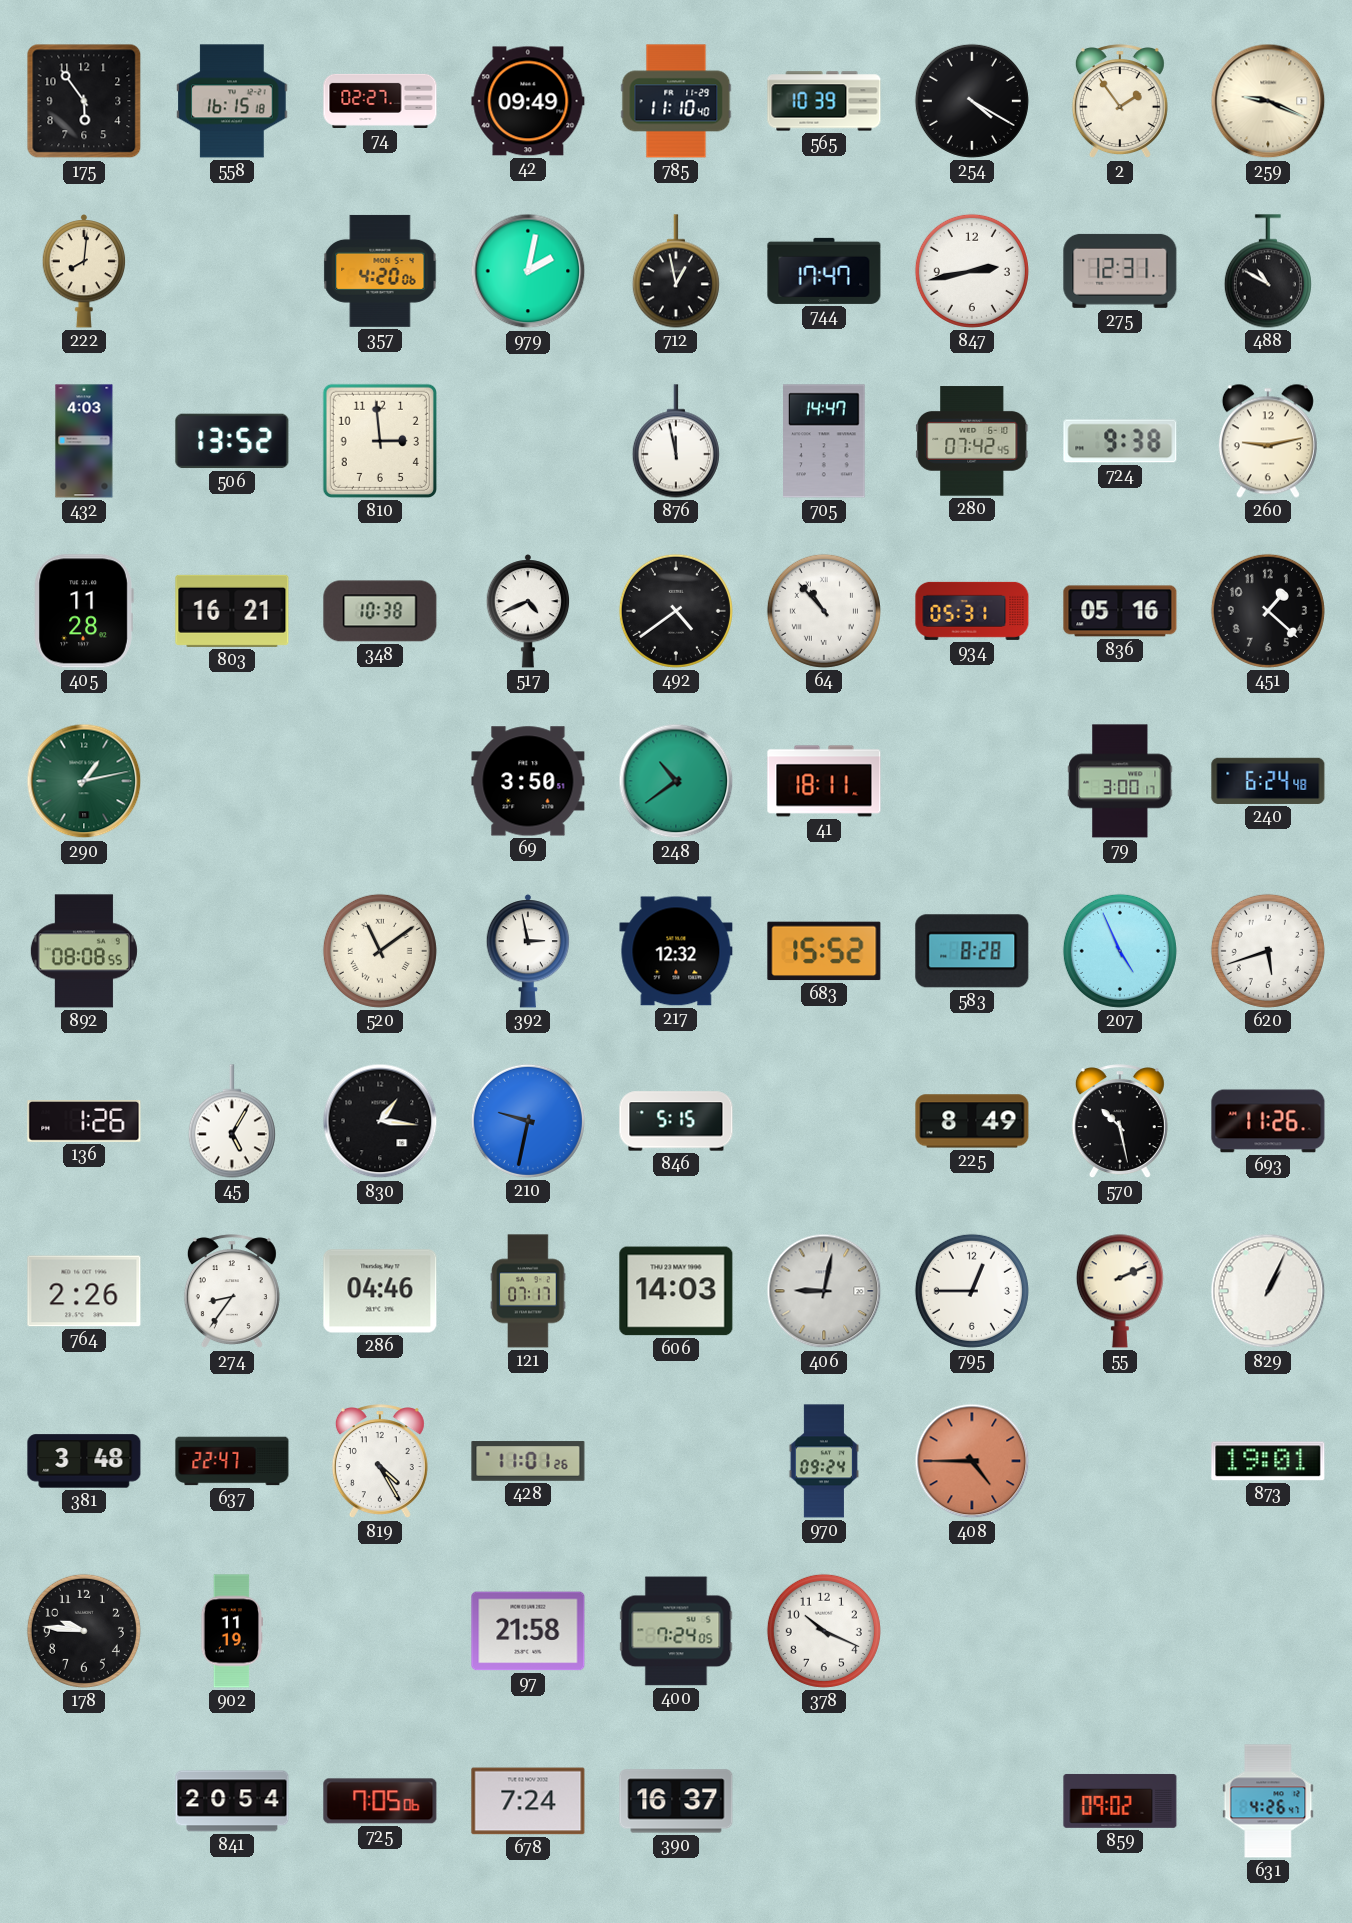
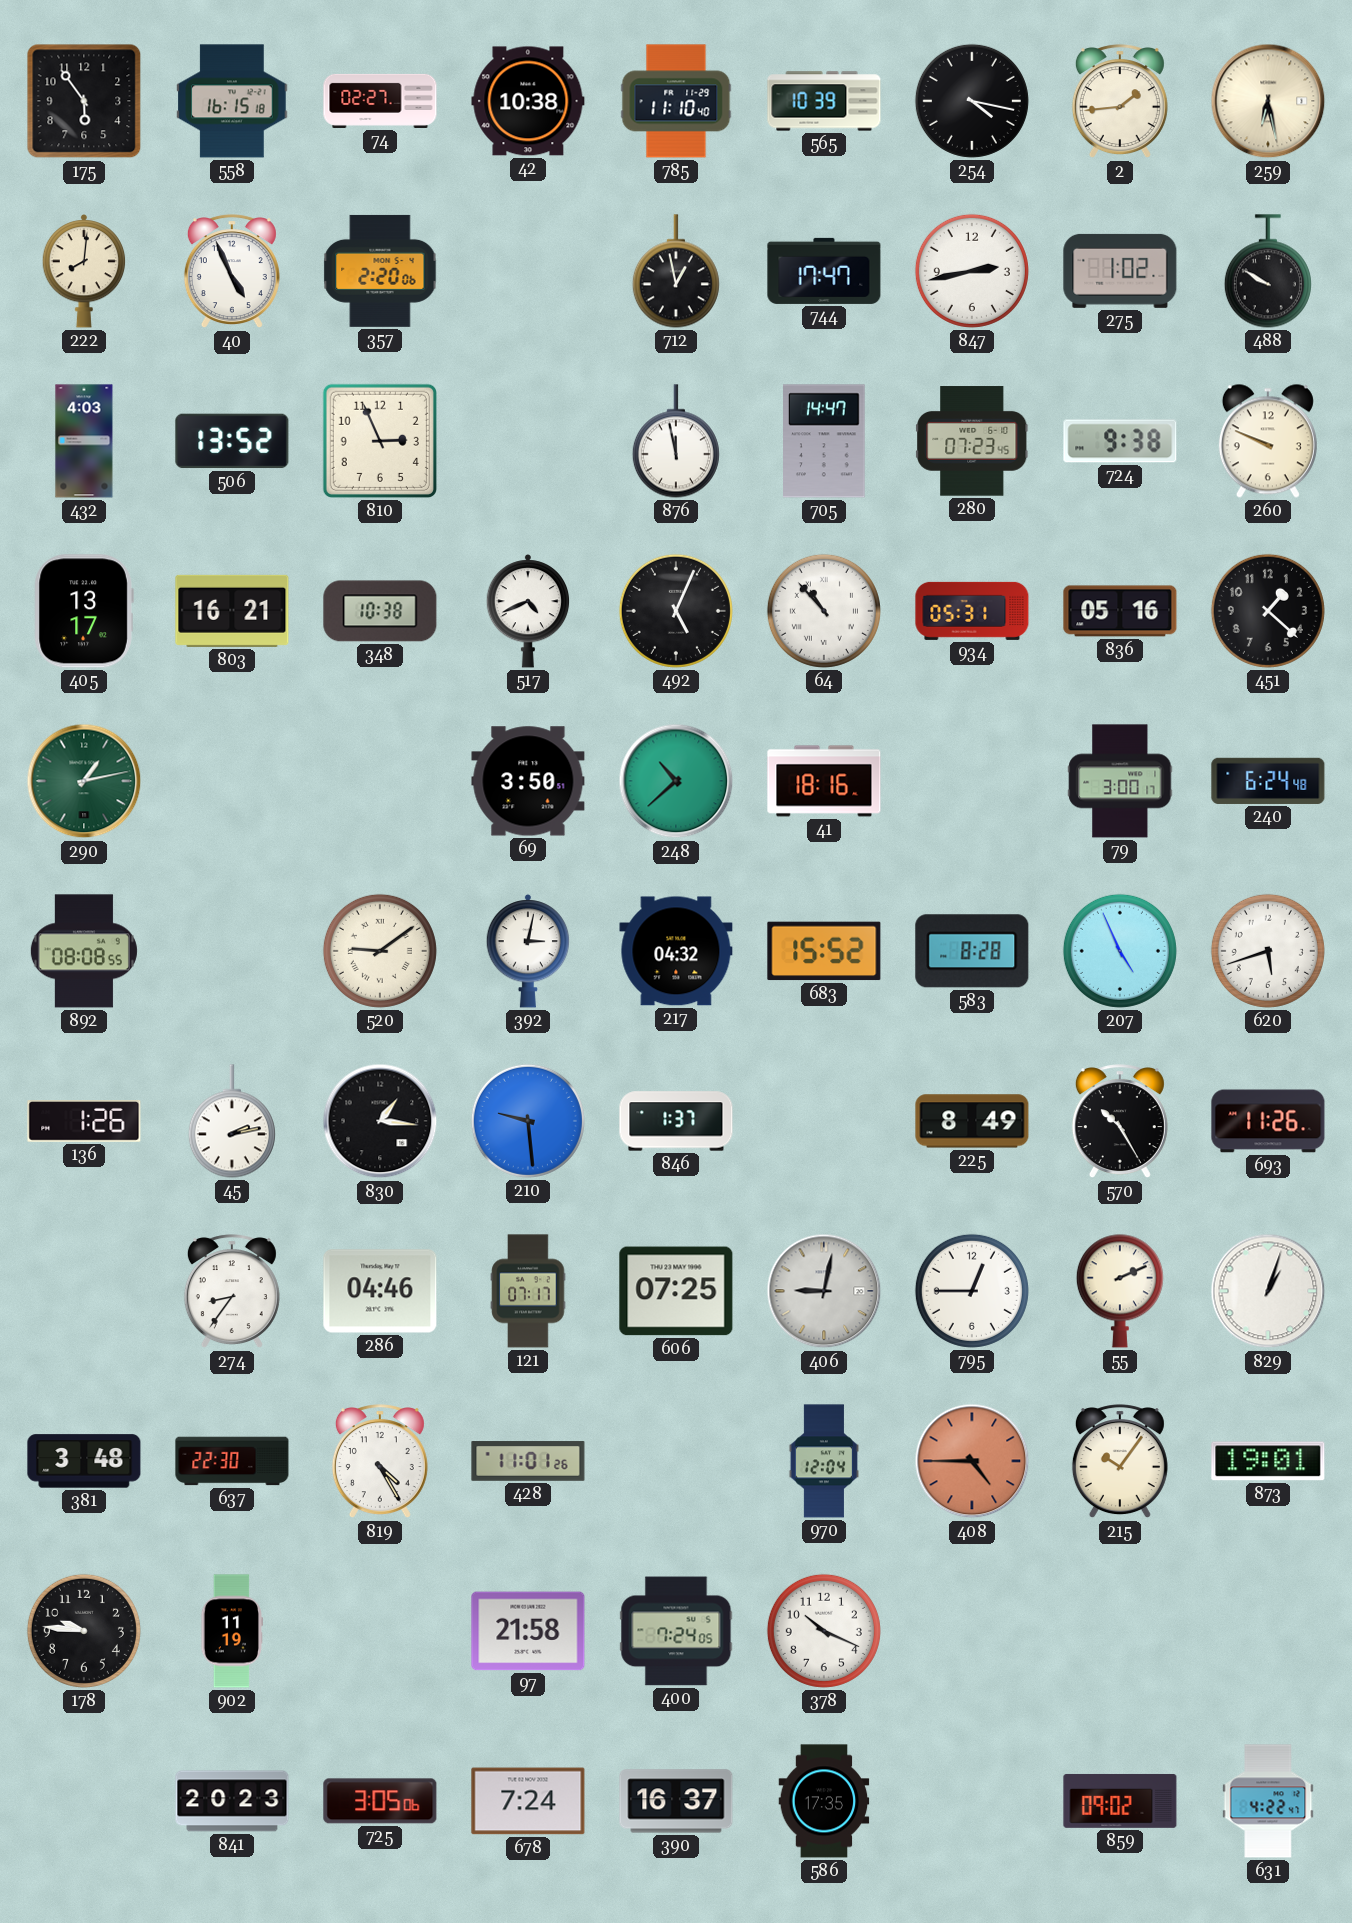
42: 09:49 -> 10:38
254: 4:20 -> 4:17
2: 1:54 -> 1:44
259: 9:19 -> 6:28
40: none -> 4:56
357: 4:20 -> 2:20
979: 2:02 -> none
275: 12:31 -> 1:02
488: 10:50 -> 9:50
810: 2:59 -> 2:56
280: 07:42 -> 07:23
260: 9:13 -> 9:49
405: 11:28 -> 13:17
492: 4:39 -> 5:04
248: 10:39 -> 10:38
41: 18:11 -> 18:16
520: 11:09 -> 9:09
392: 2:58 -> 3:02
217: 12:32 -> 04:32
45: 5:05 -> 2:13
210: 9:32 -> 9:29
846: 5:15 -> 1:37
570: 10:28 -> 10:25
764: 2:26 -> none
606: 14:03 -> 07:25
829: 1:04 -> 1:03
637: 22:47 -> 22:30
970: 09:24 -> 12:04
215: none -> 10:06
841: 20:54 -> 20:23
725: 7:05 -> 3:05
586: none -> 17:35
631: 4:26 -> 4:22
